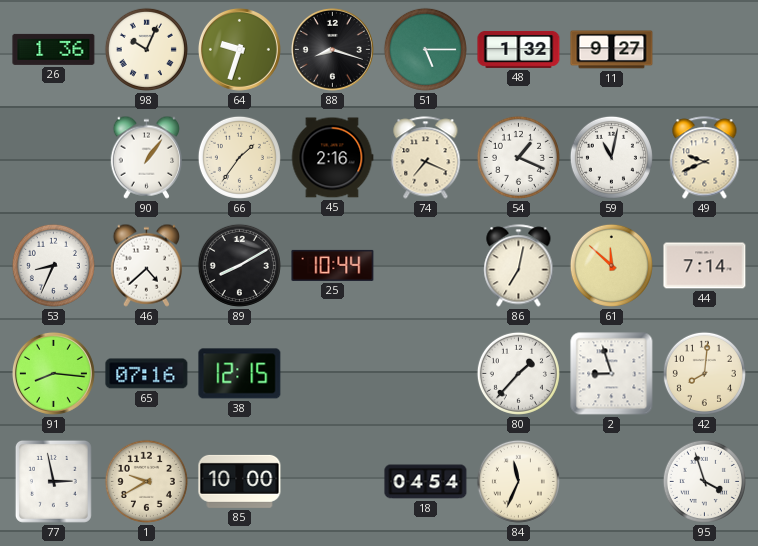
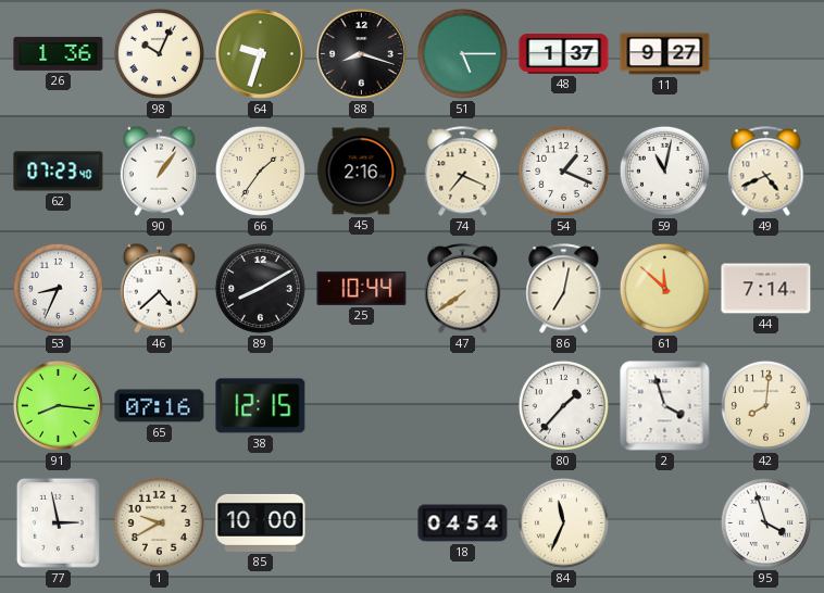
48: 1:32 -> 1:37
62: none -> 07:23
49: 9:41 -> 4:41
47: none -> 7:39
2: 8:57 -> 3:57
